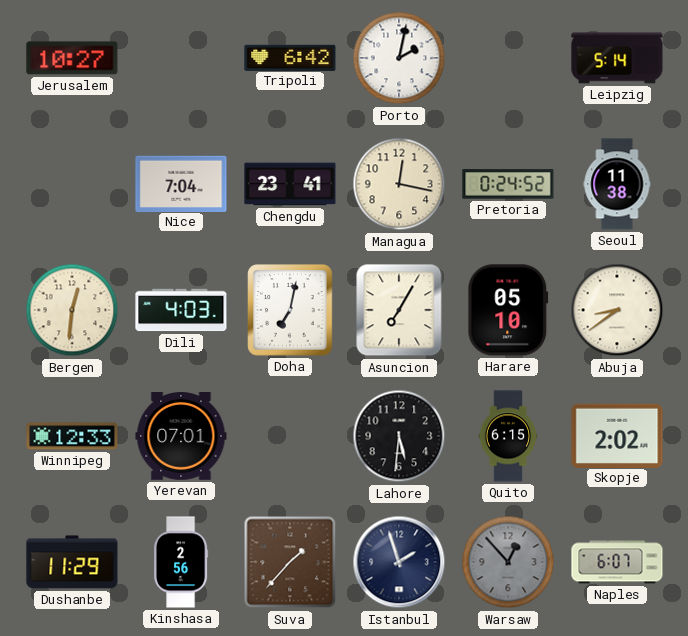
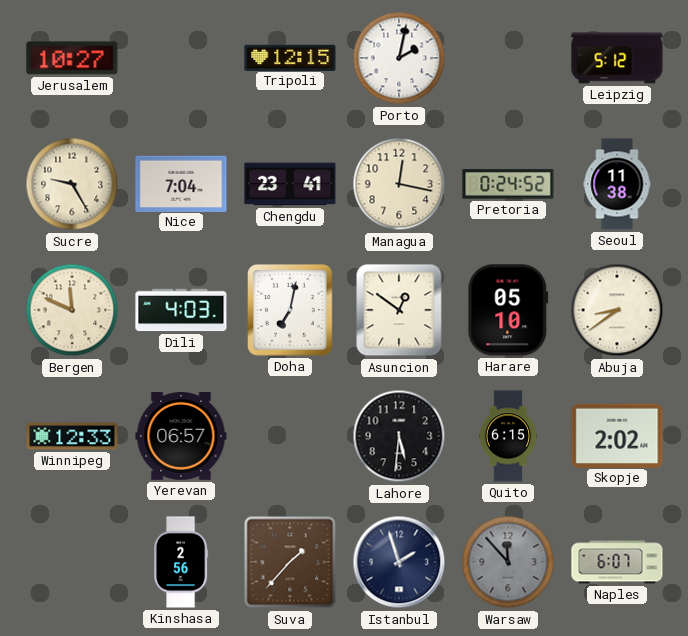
Tripoli: 6:42 -> 12:15
Leipzig: 5:14 -> 5:12
Sucre: none -> 9:25
Bergen: 12:31 -> 11:49
Asuncion: 7:05 -> 12:51
Yerevan: 07:01 -> 06:57
Dushanbe: 11:29 -> none
Warsaw: 12:53 -> 11:53
